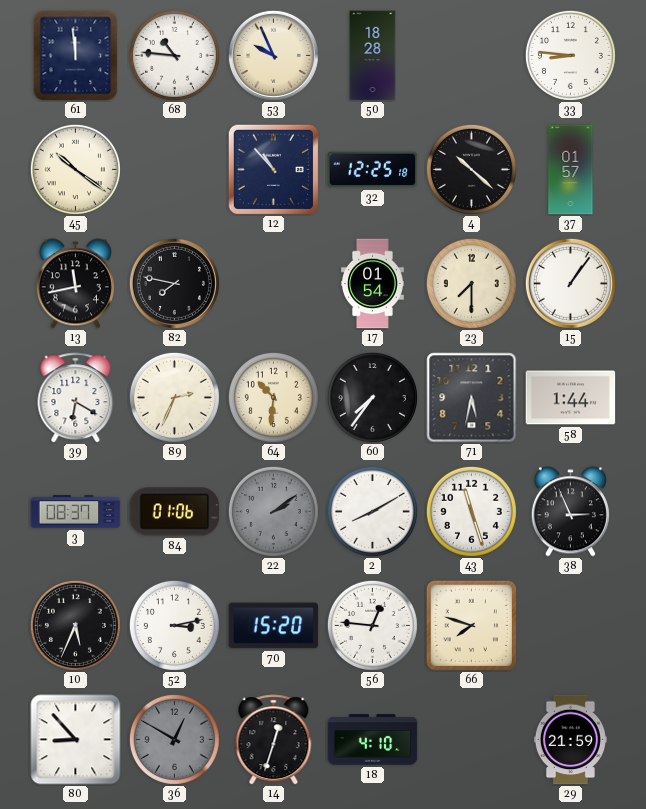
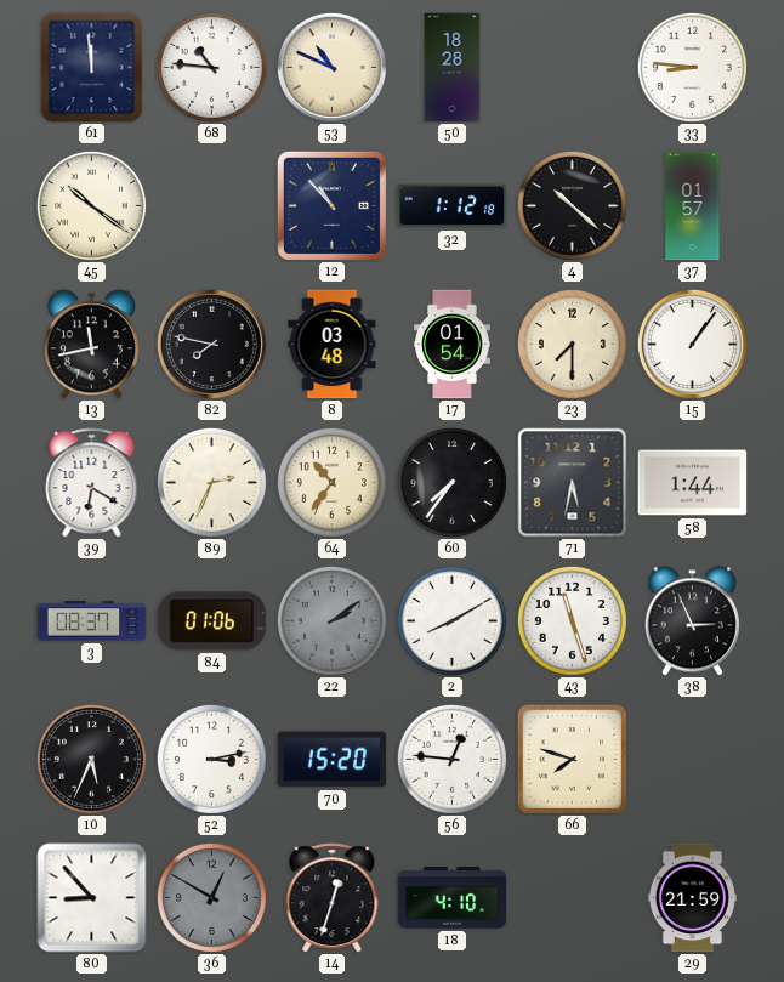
53: 9:56 -> 10:49
32: 12:25 -> 1:12
8: none -> 03:48
64: 10:31 -> 10:36
